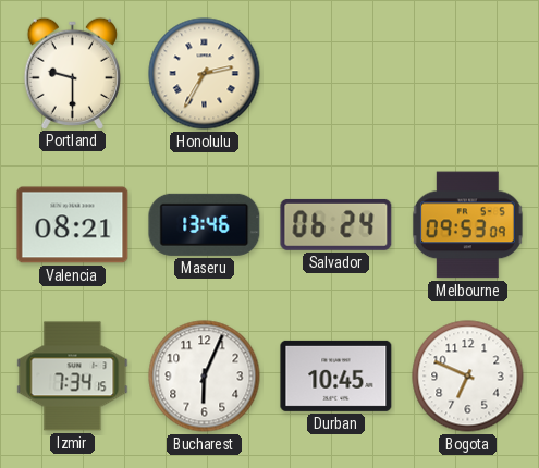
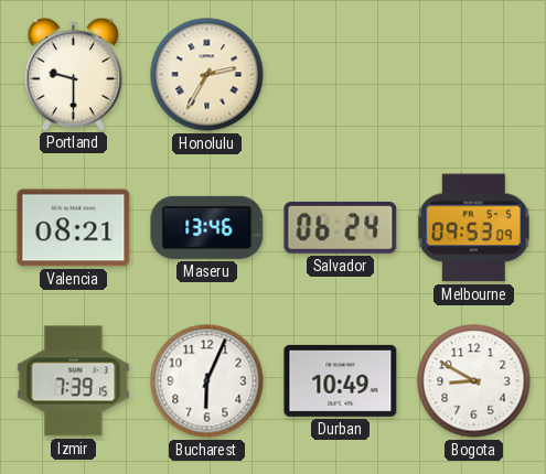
Izmir: 7:34 -> 7:39
Durban: 10:45 -> 10:49
Bogota: 6:49 -> 8:50
